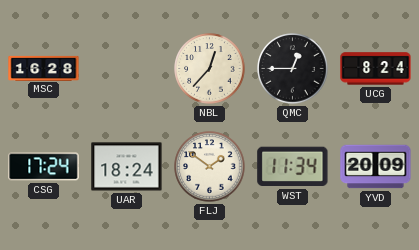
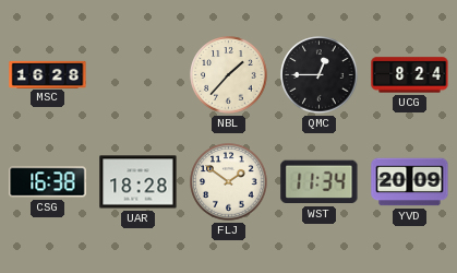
NBL: 12:37 -> 1:37
CSG: 17:24 -> 16:38
UAR: 18:24 -> 18:28
